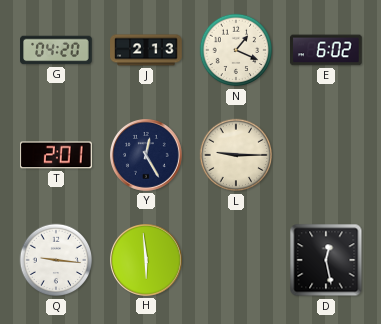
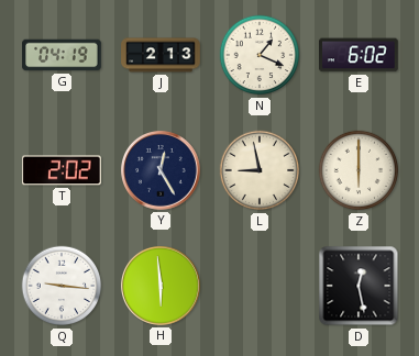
G: 04:20 -> 04:19
T: 2:01 -> 2:02
L: 9:15 -> 8:58
Z: none -> 6:00
